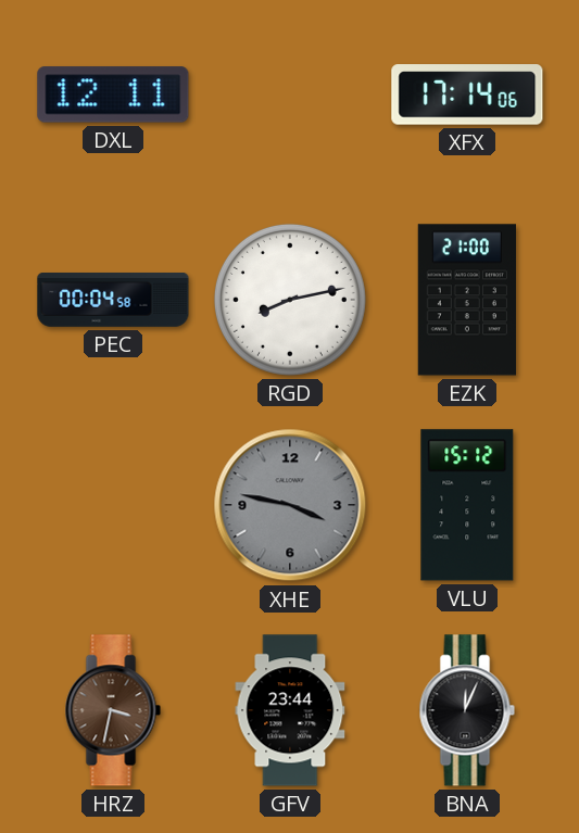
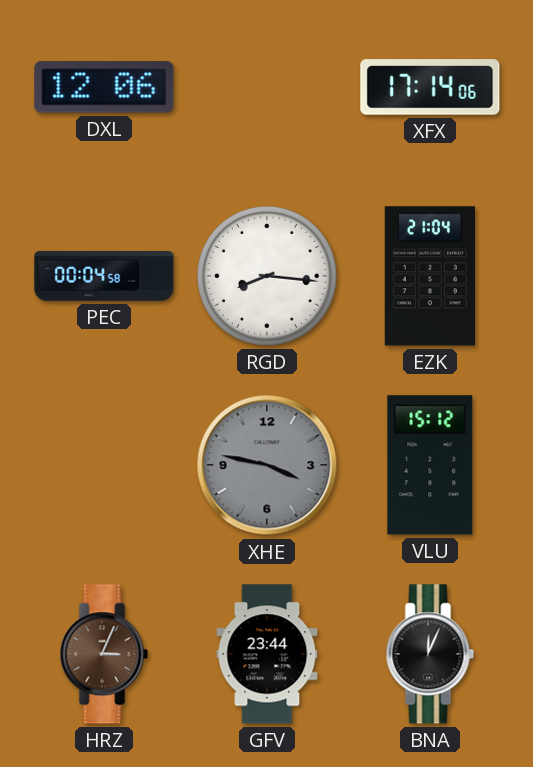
DXL: 12:11 -> 12:06
RGD: 8:13 -> 8:16
EZK: 21:00 -> 21:04
HRZ: 3:32 -> 3:04
